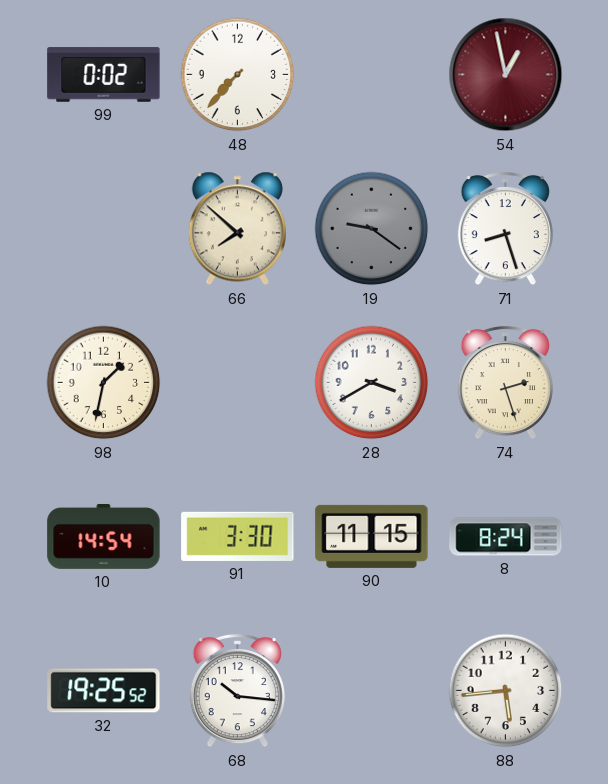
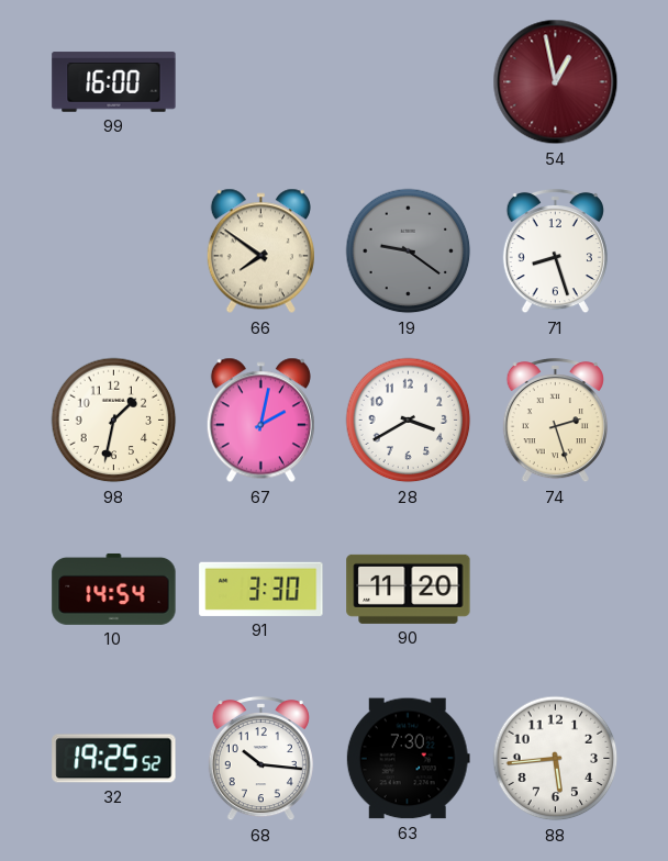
99: 0:02 -> 16:00
48: 7:37 -> none
66: 7:52 -> 7:51
67: none -> 2:02
90: 11:15 -> 11:20
8: 8:24 -> none
63: none -> 7:30
